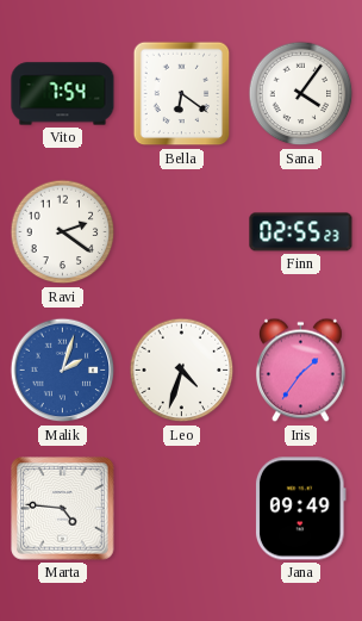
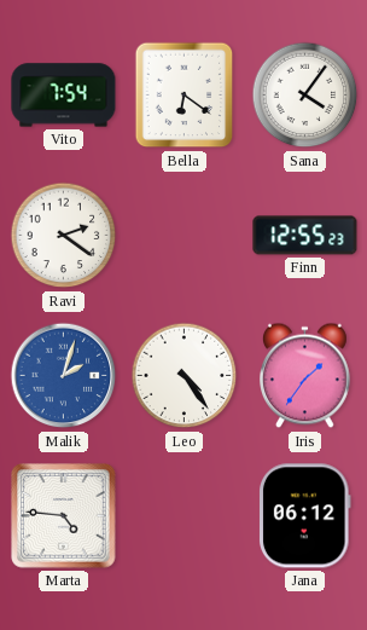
Finn: 02:55 -> 12:55
Leo: 4:33 -> 4:24
Jana: 09:49 -> 06:12
